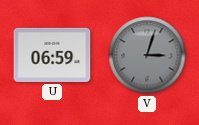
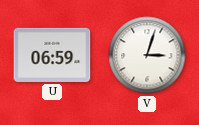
V dial: grey -> white
